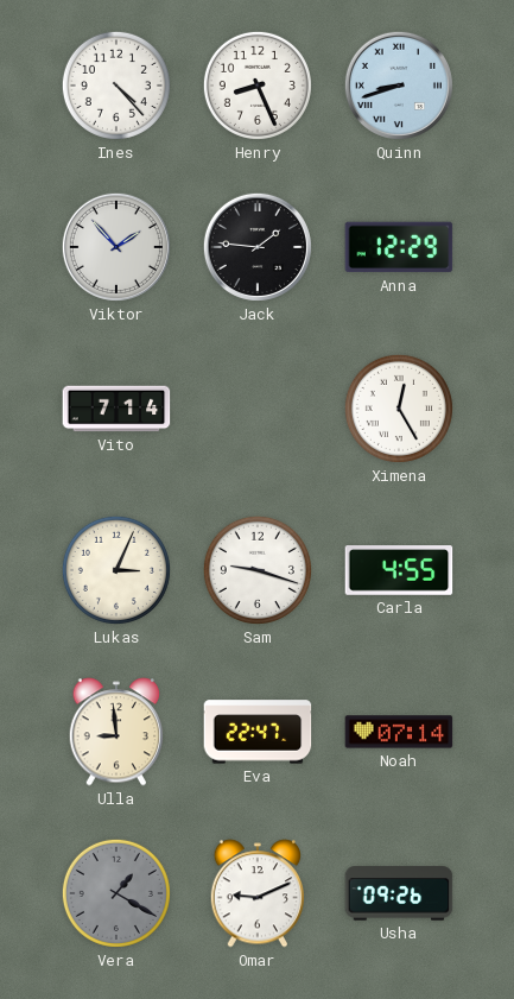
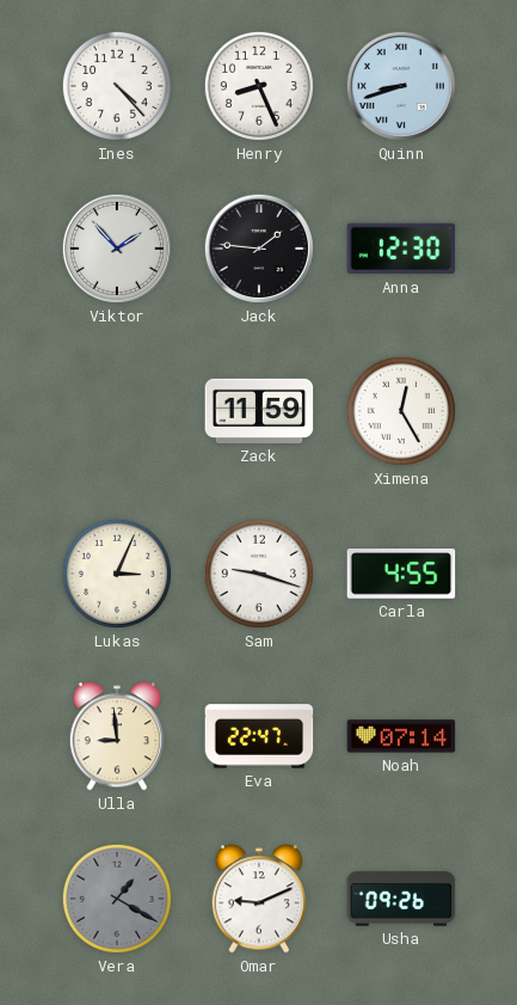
Anna: 12:29 -> 12:30
Vito: 7:14 -> none
Zack: none -> 11:59
